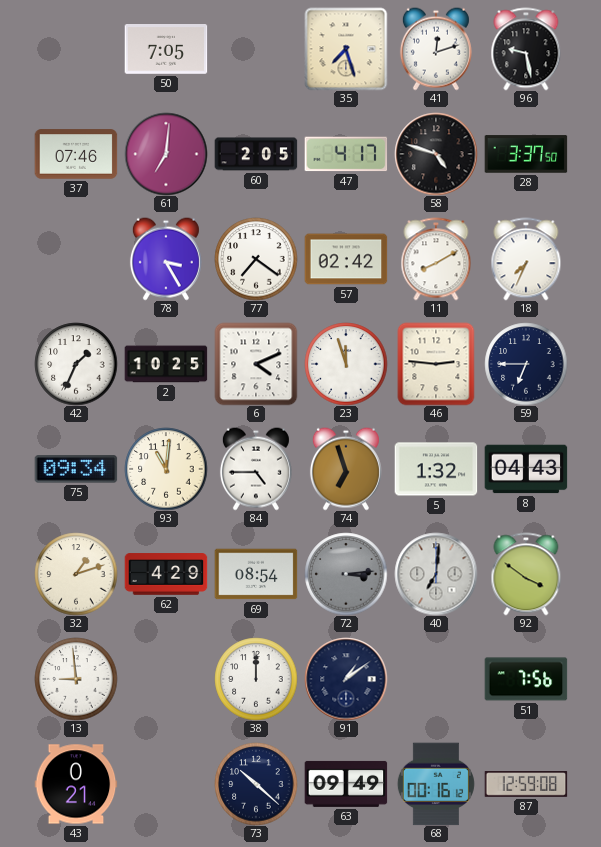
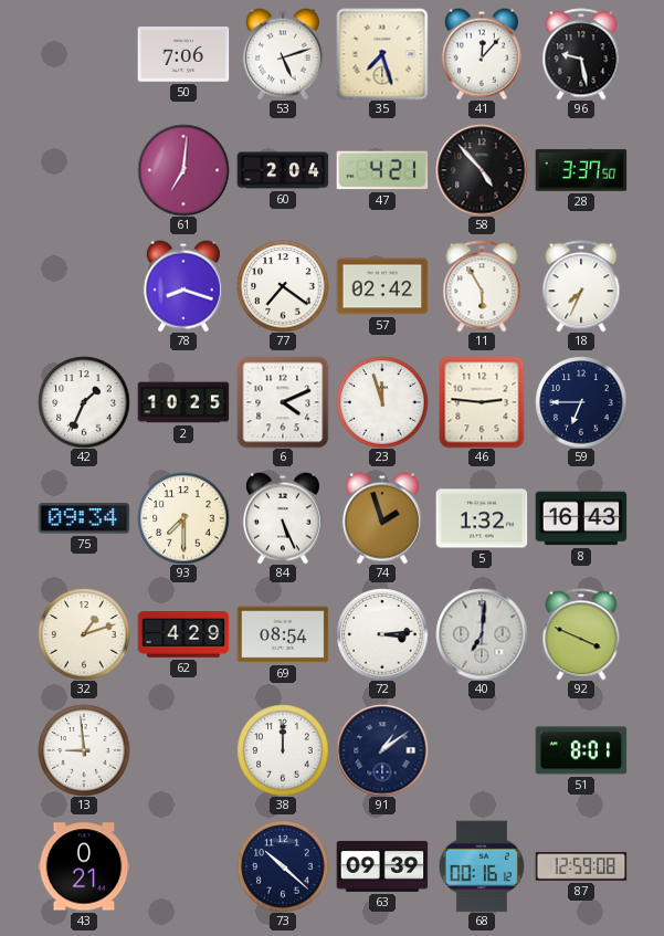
50: 7:05 -> 7:06
53: none -> 5:12
41: 12:12 -> 12:07
37: 07:46 -> none
60: 2:05 -> 2:04
47: 4:17 -> 4:21
58: 4:48 -> 4:53
78: 3:25 -> 8:18
11: 8:10 -> 5:55
93: 11:01 -> 7:30
84: 4:45 -> 5:26
74: 6:57 -> 1:57
8: 04:43 -> 16:43
72 dial: grey -> white
92: 3:51 -> 3:49
51: 7:56 -> 8:01
63: 09:49 -> 09:39
